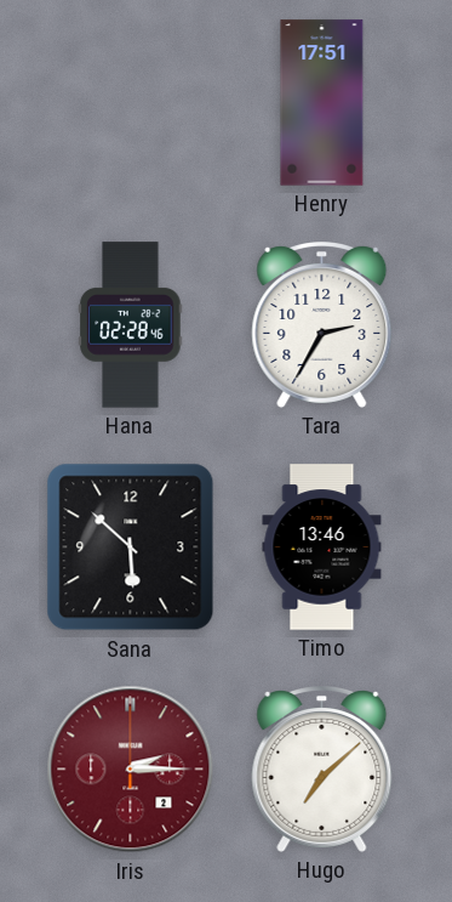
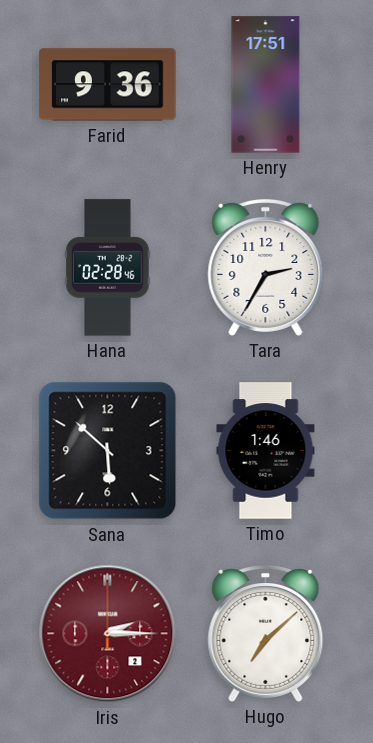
Farid: none -> 9:36
Timo: 13:46 -> 1:46
